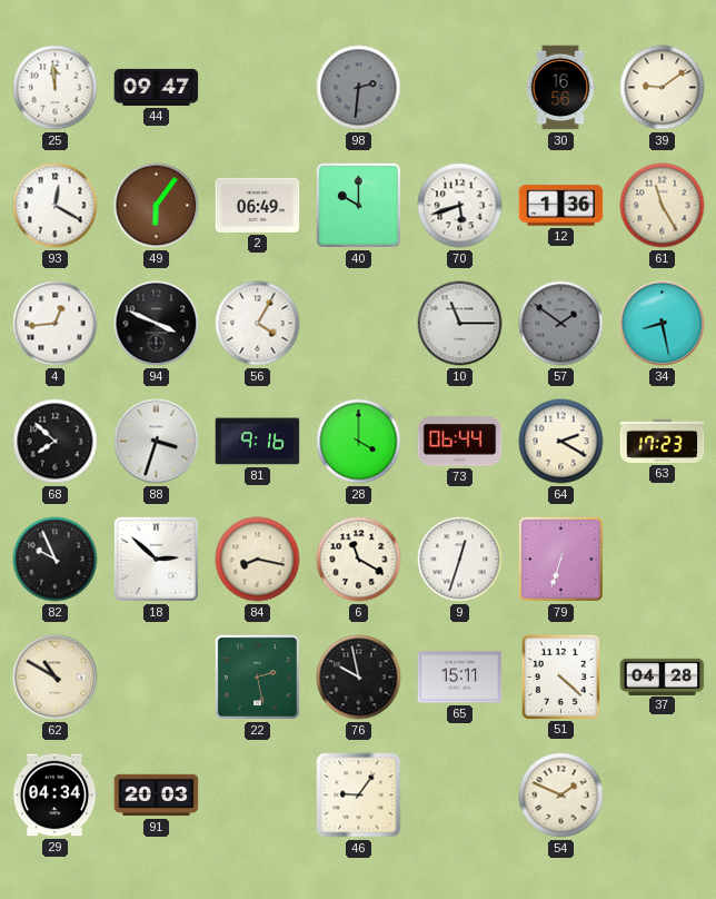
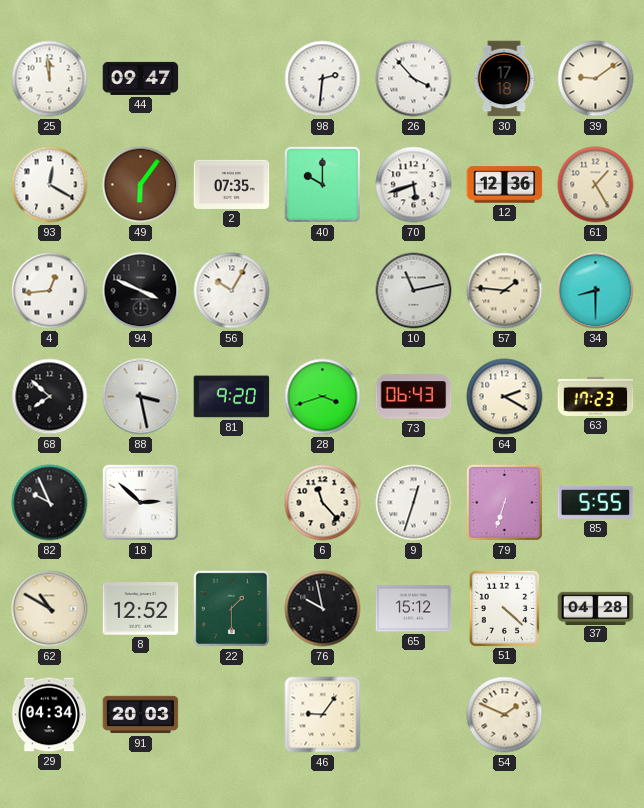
98 dial: grey -> white
26: none -> 3:53
30: 16:56 -> 17:18
2: 06:49 -> 07:35
12: 1:36 -> 12:36
61: 11:25 -> 1:25
56: 4:05 -> 10:05
10: 11:15 -> 11:13
57: 1:51 -> 1:46
57 dial: grey -> cream
34: 8:28 -> 8:30
88: 3:33 -> 3:28
81: 9:16 -> 9:20
28: 4:00 -> 3:42
73: 06:44 -> 06:43
84: 8:17 -> none
6: 11:20 -> 11:23
85: none -> 5:55
8: none -> 12:52
22: 2:28 -> 1:30
65: 15:11 -> 15:12
